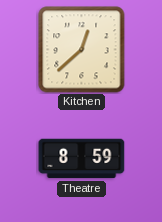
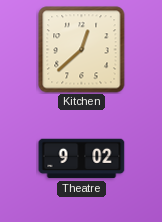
Theatre: 8:59 -> 9:02
